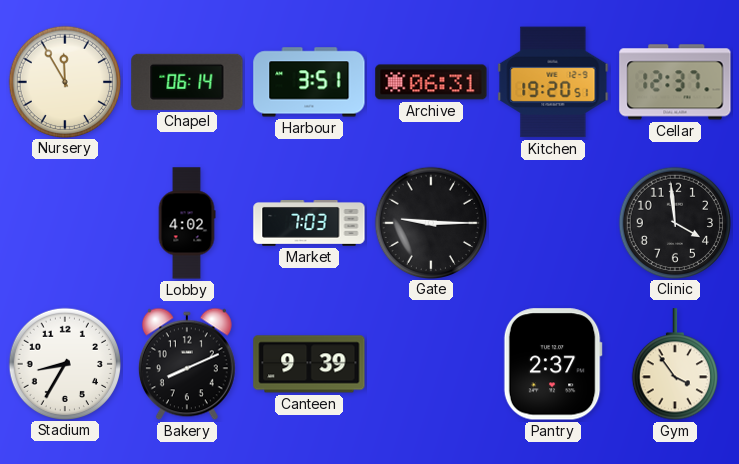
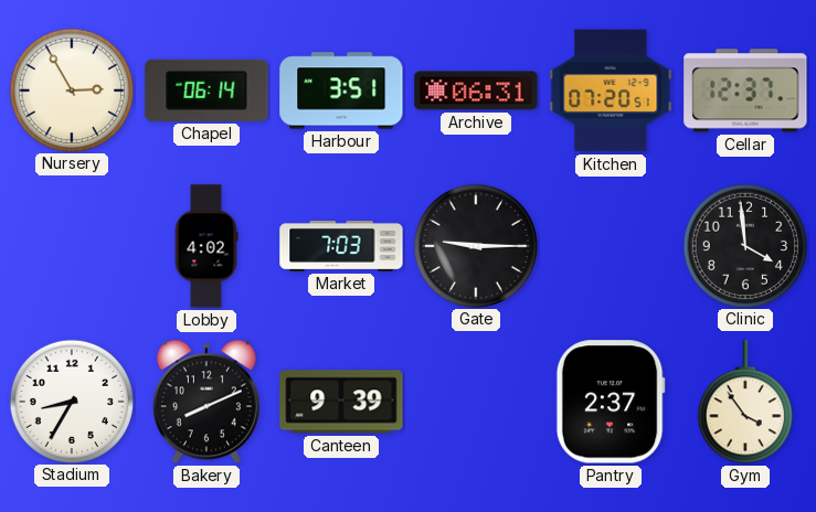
Nursery: 11:55 -> 2:55
Kitchen: 19:20 -> 07:20
